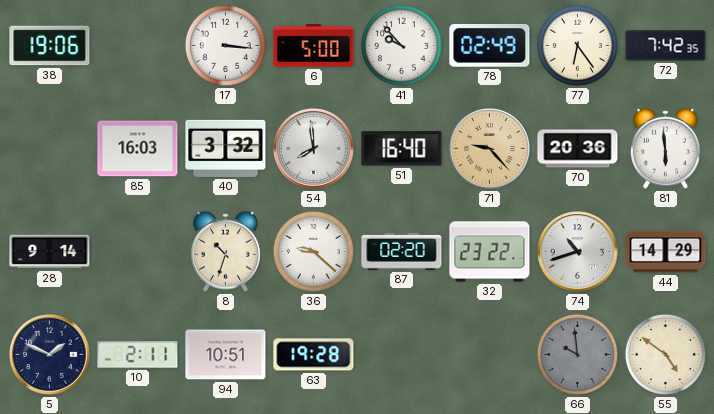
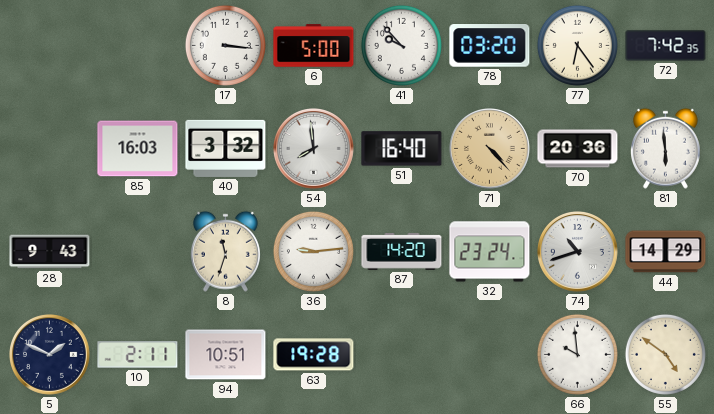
38: 19:06 -> none
78: 02:49 -> 03:20
71: 9:23 -> 4:23
28: 9:14 -> 9:43
8: 10:33 -> 11:33
36: 9:22 -> 9:14
87: 02:20 -> 14:20
32: 23:22 -> 23:24
66 dial: grey -> white
